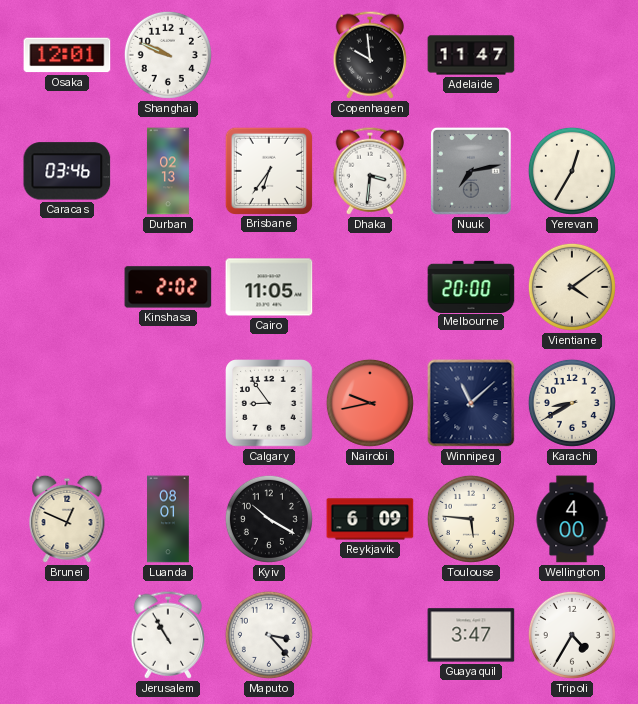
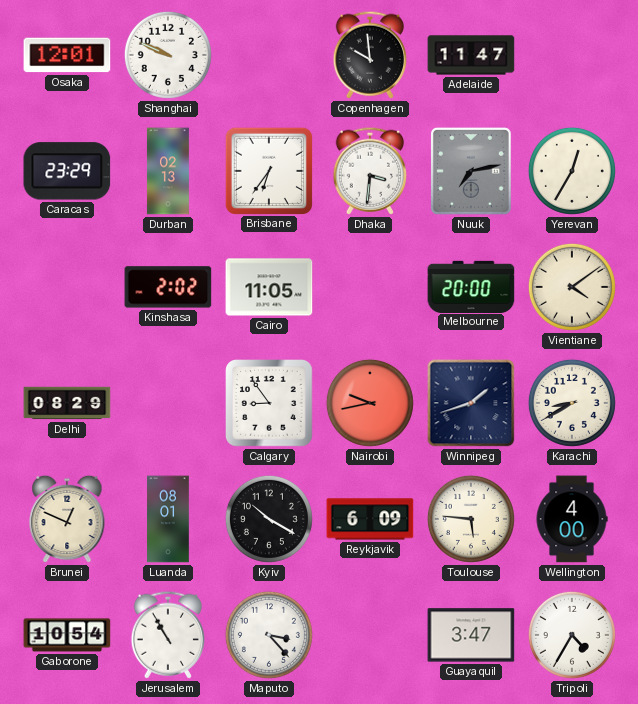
Caracas: 03:46 -> 23:29
Delhi: none -> 08:29
Winnipeg: 11:08 -> 1:42
Gaborone: none -> 10:54
